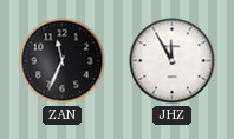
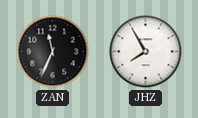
JHZ: 11:55 -> 7:55
